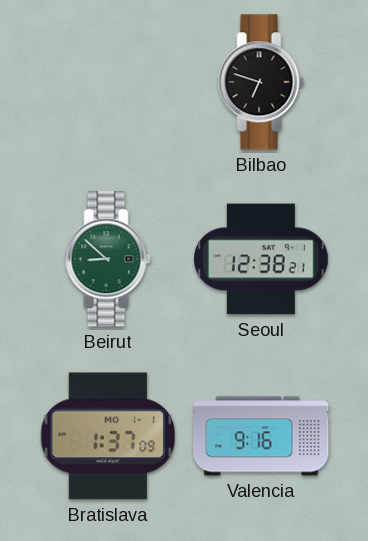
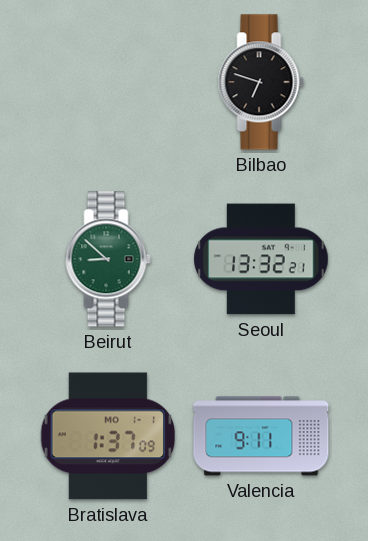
Seoul: 12:38 -> 13:32
Valencia: 9:16 -> 9:11
